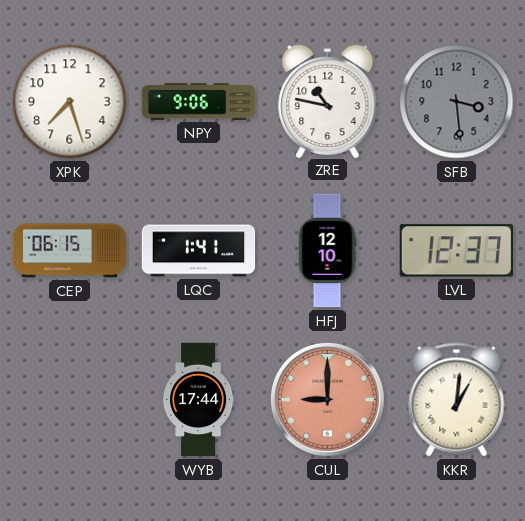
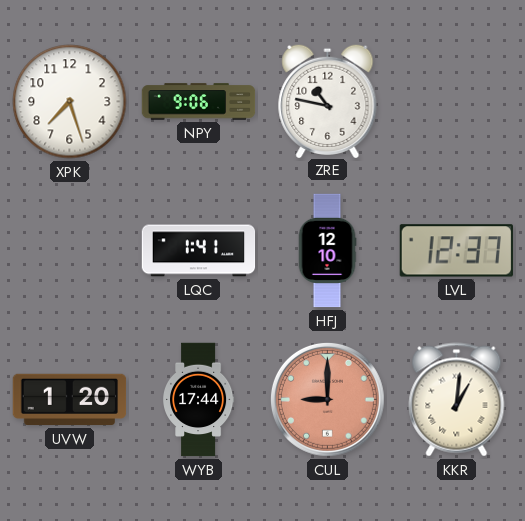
SFB: 3:29 -> none
CEP: 06:15 -> none
UVW: none -> 1:20
